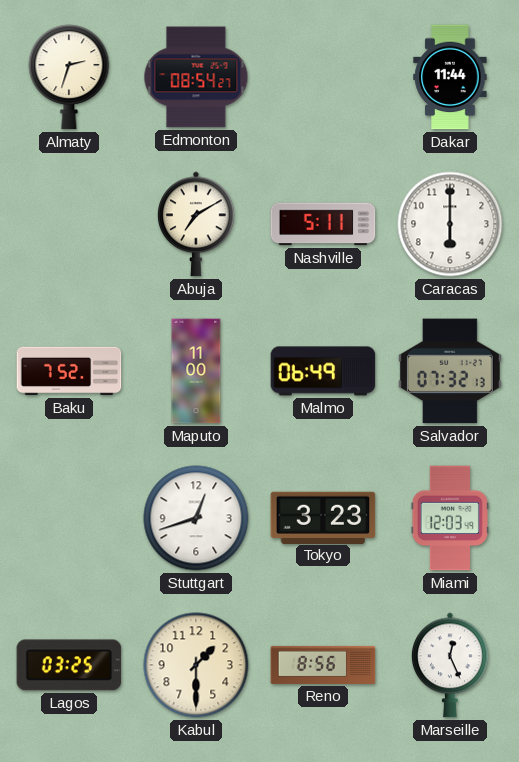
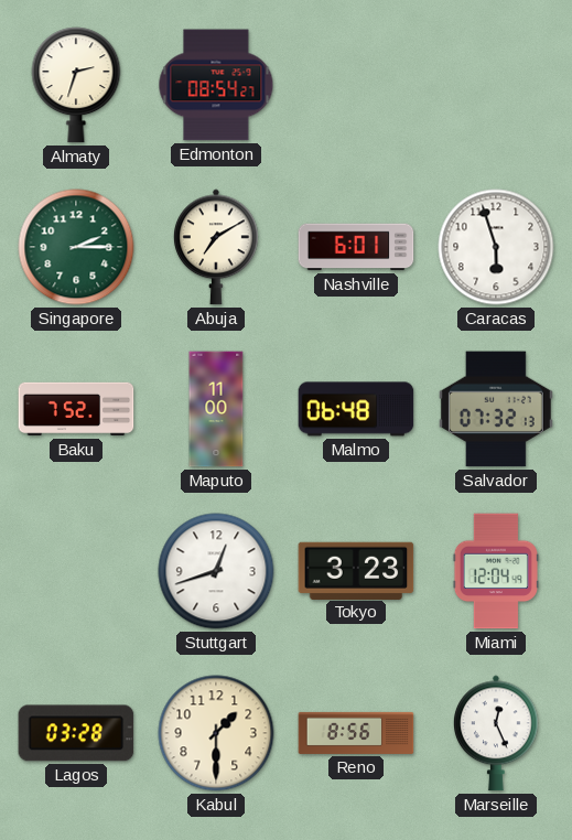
Dakar: 11:44 -> none
Singapore: none -> 2:15
Nashville: 5:11 -> 6:01
Caracas: 6:00 -> 5:57
Malmo: 06:49 -> 06:48
Miami: 12:03 -> 12:04
Lagos: 03:25 -> 03:28
